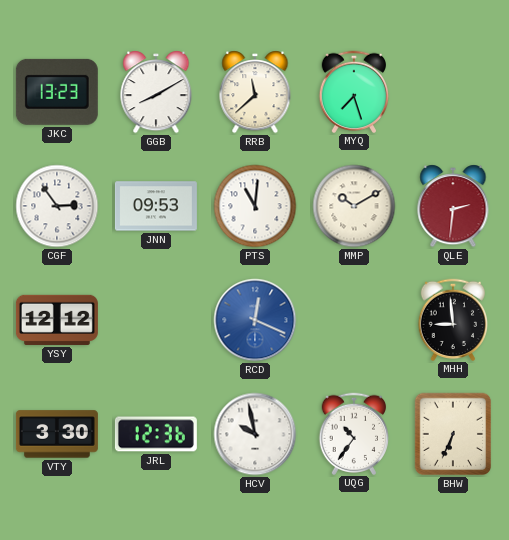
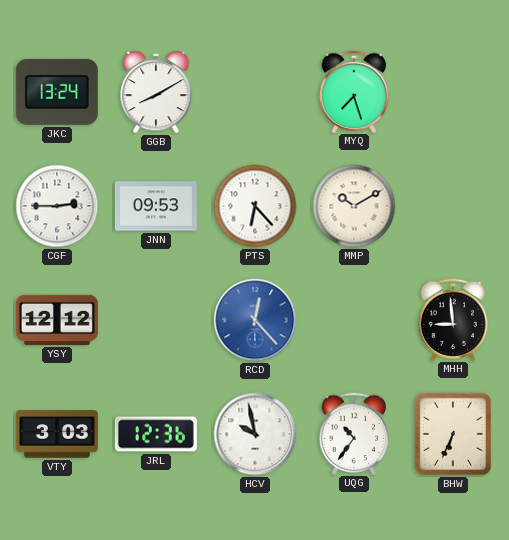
JKC: 13:23 -> 13:24
RRB: 11:38 -> none
CGF: 2:54 -> 2:45
PTS: 11:01 -> 6:23
QLE: 2:31 -> none
RCD: 12:19 -> 12:23
VTY: 3:30 -> 3:03
